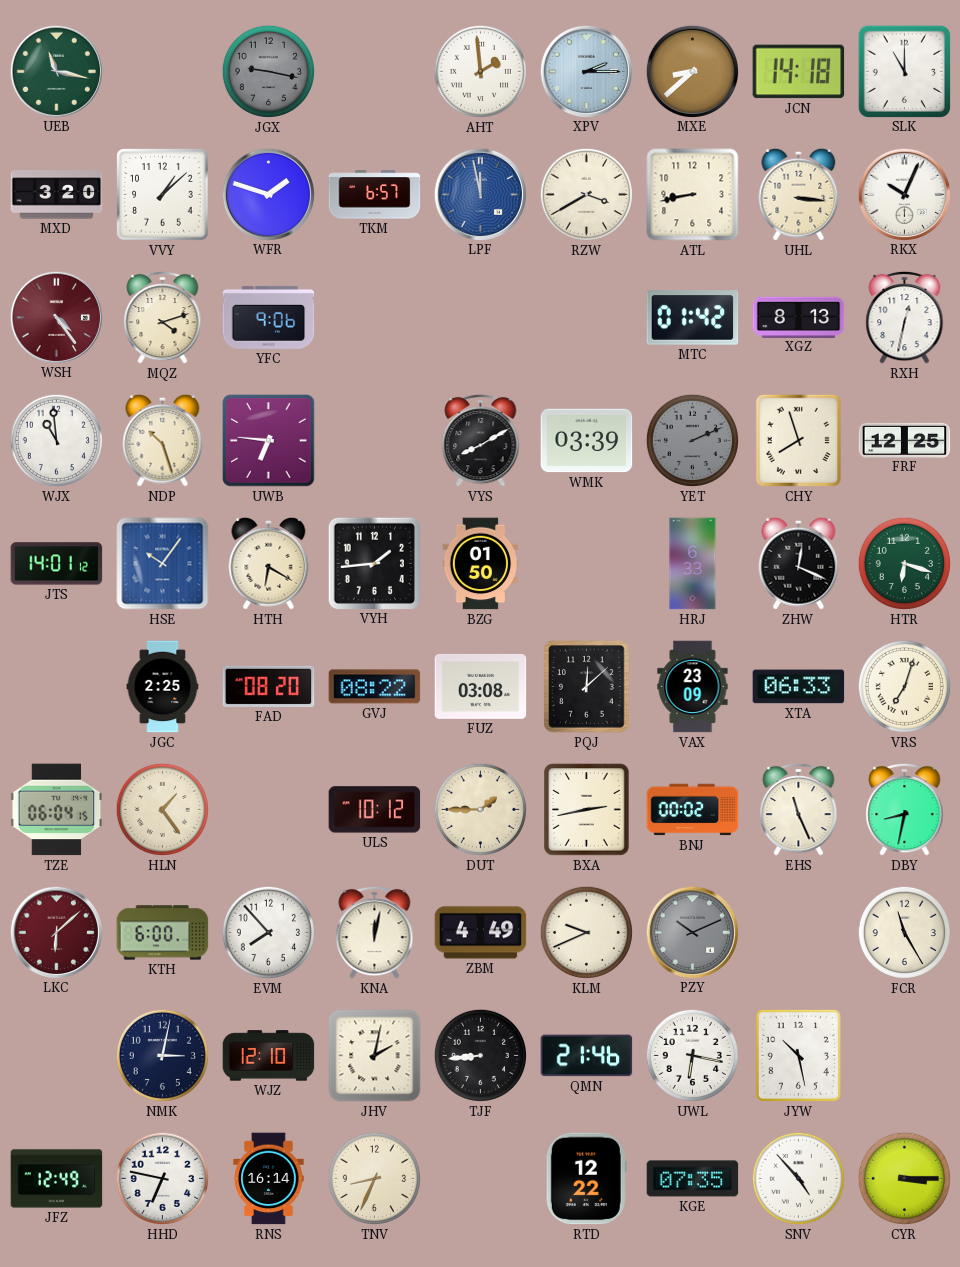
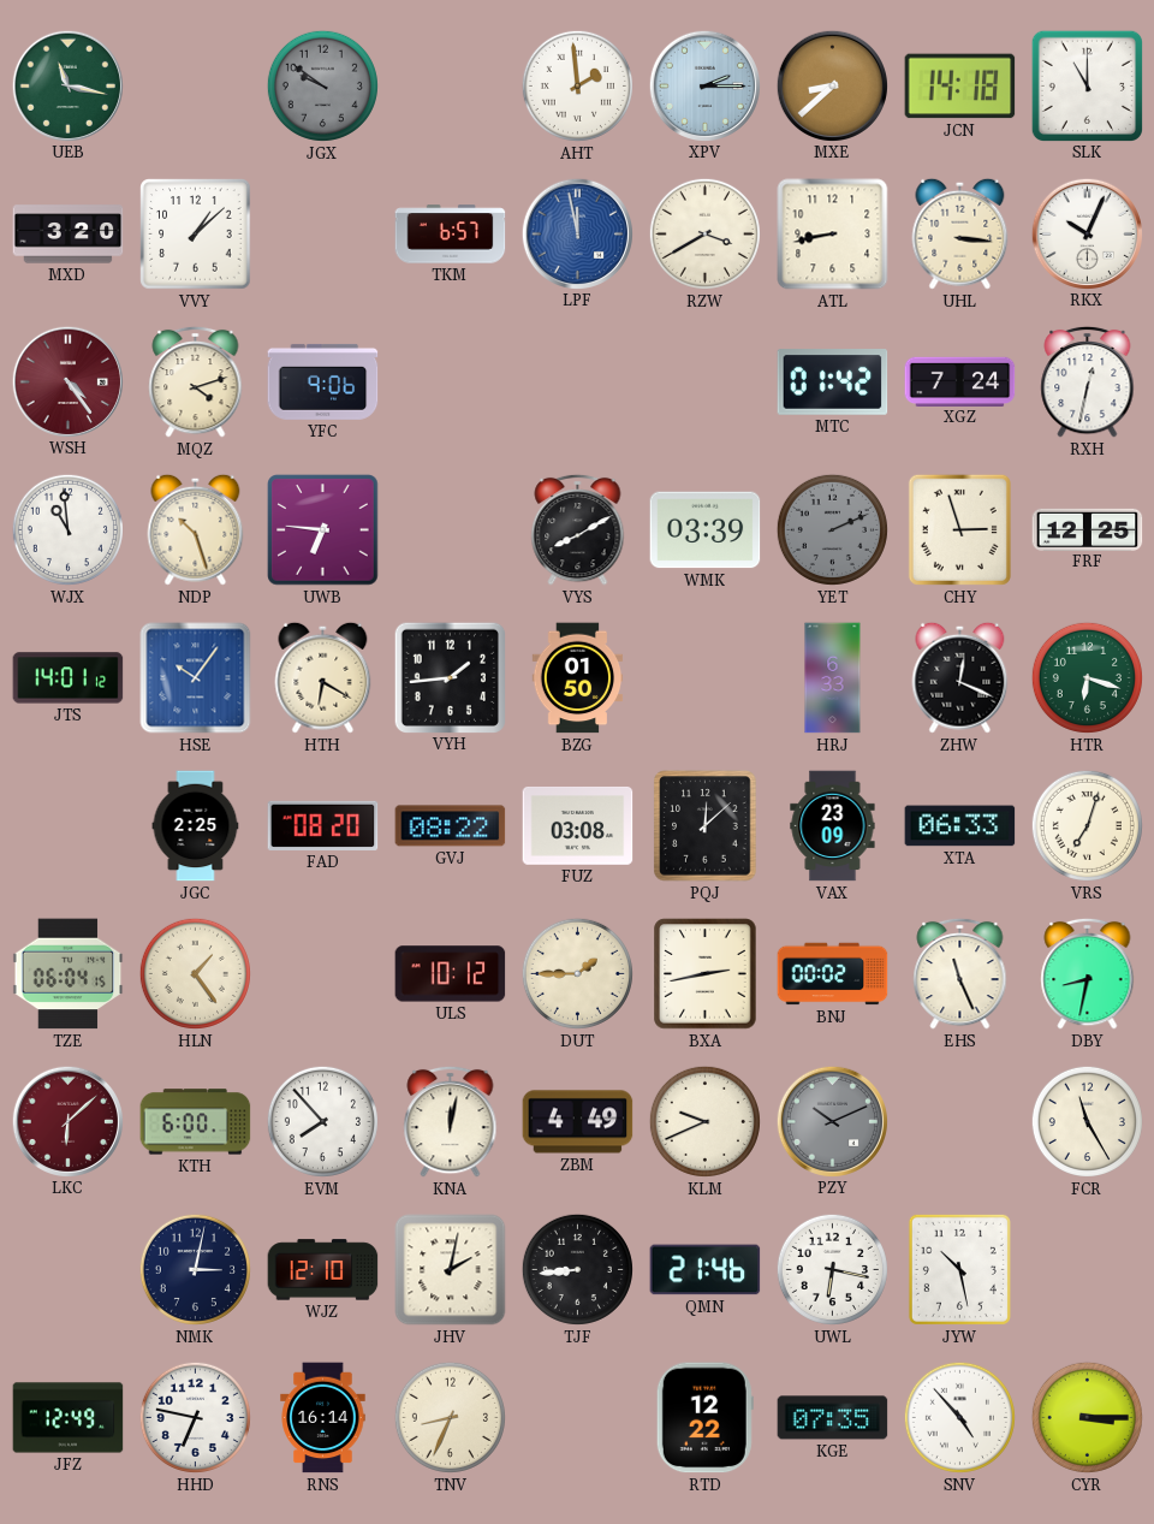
JGX: 9:17 -> 9:51
WFR: 1:48 -> none
XGZ: 8:13 -> 7:24
CHY: 7:57 -> 2:57
